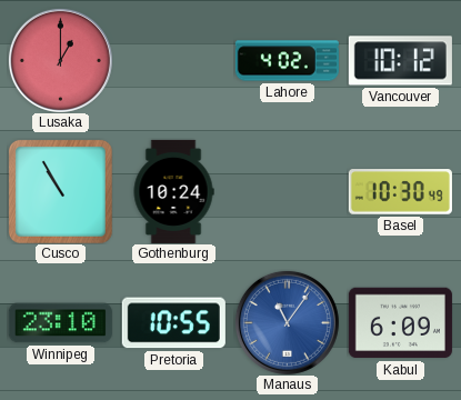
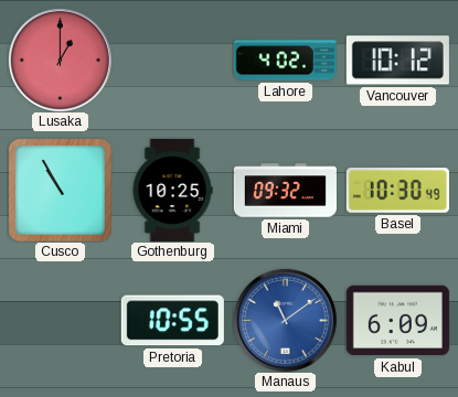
Gothenburg: 10:24 -> 10:25
Miami: none -> 09:32
Winnipeg: 23:10 -> none
Manaus: 11:06 -> 11:09
